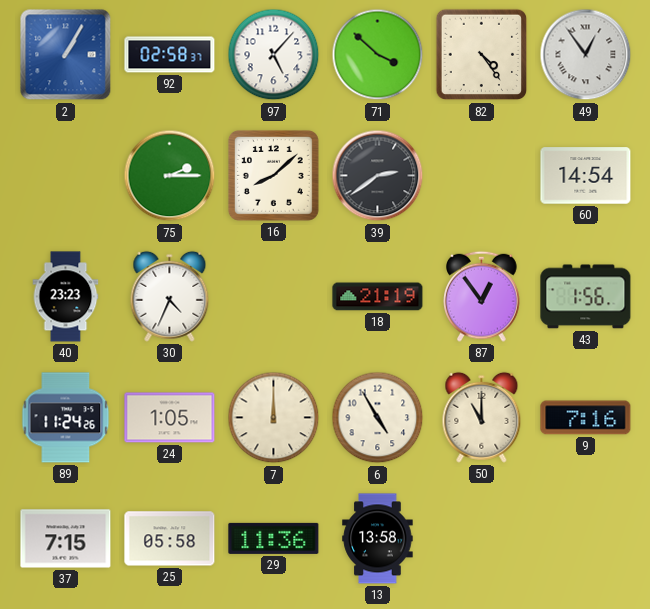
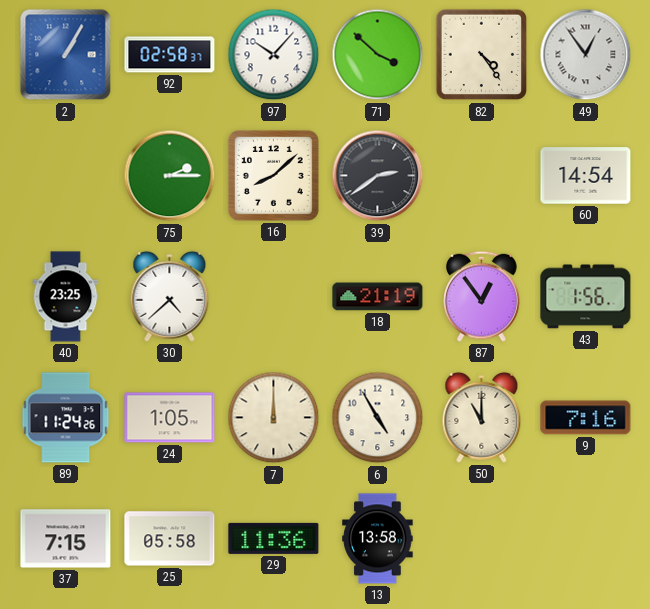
97: 5:07 -> 10:07
40: 23:23 -> 23:25
30: 4:34 -> 4:38
